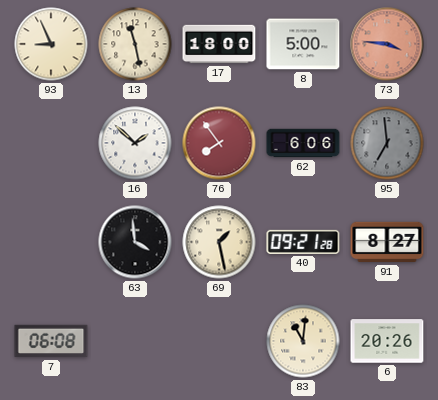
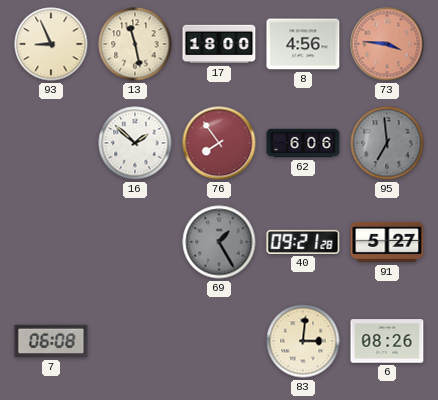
8: 5:00 -> 4:56
63: 3:59 -> none
69: 1:28 -> 1:25
69 dial: cream -> grey
91: 8:27 -> 5:27
83: 11:01 -> 3:01
6: 20:26 -> 08:26
